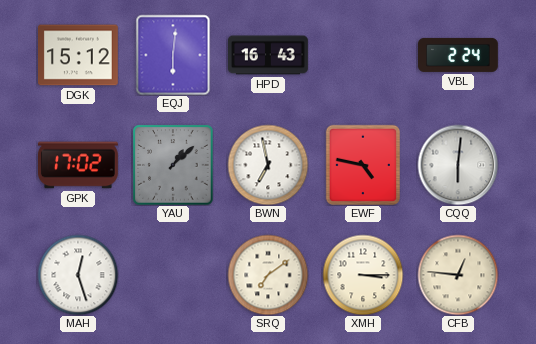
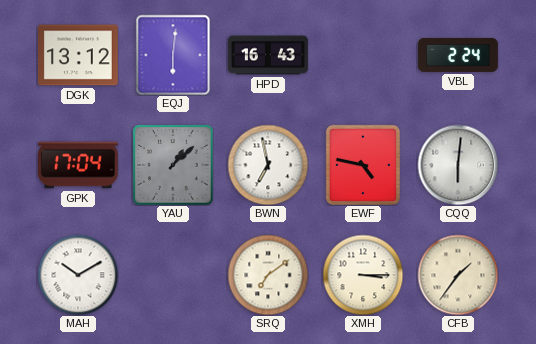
DGK: 15:12 -> 13:12
GPK: 17:02 -> 17:04
MAH: 12:27 -> 10:10
CFB: 12:46 -> 1:36
